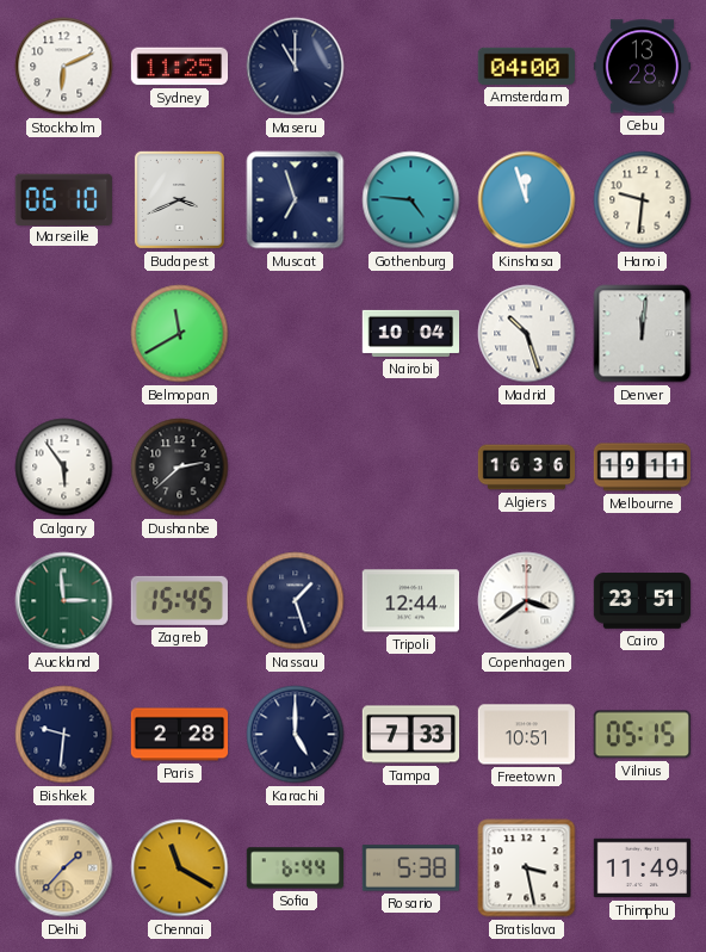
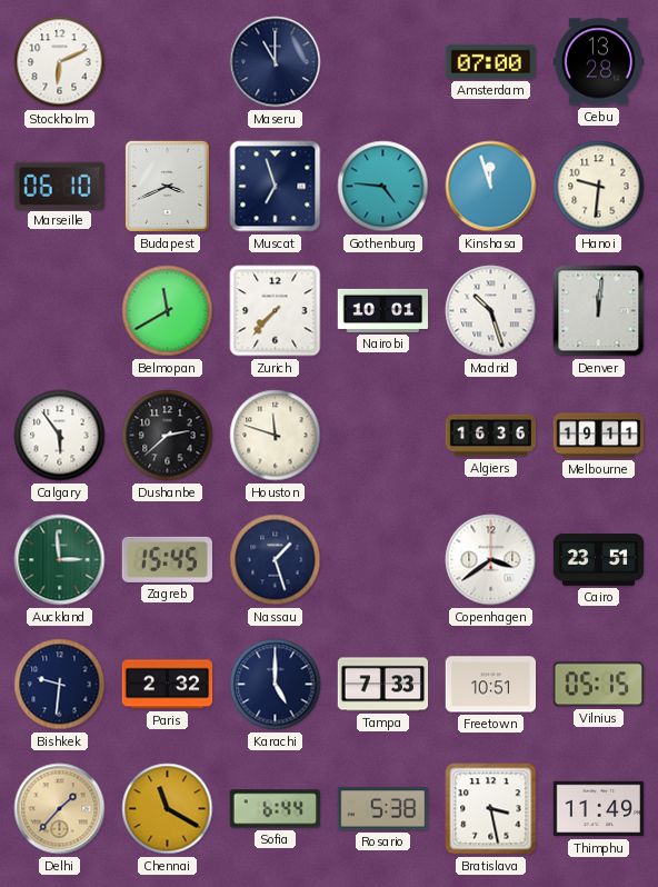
Sydney: 11:25 -> none
Amsterdam: 04:00 -> 07:00
Zurich: none -> 7:37
Nairobi: 10:04 -> 10:01
Houston: none -> 11:48
Tripoli: 12:44 -> none
Paris: 2:28 -> 2:32
